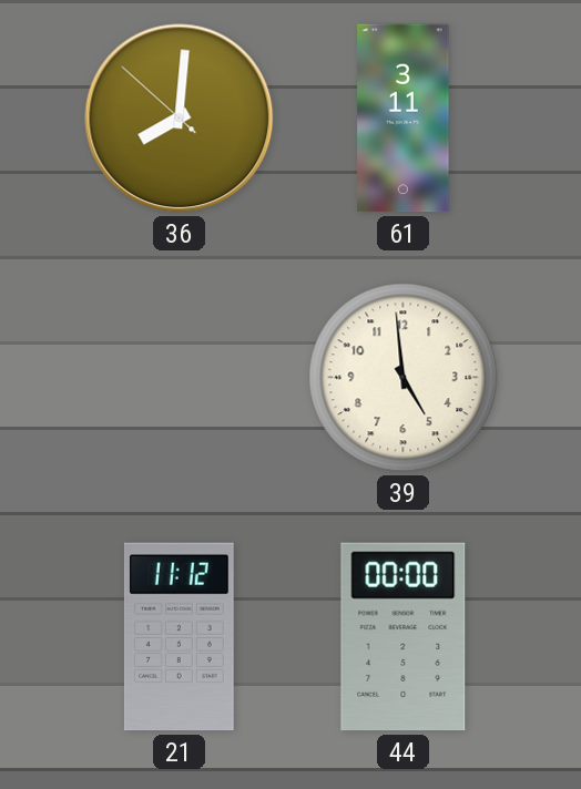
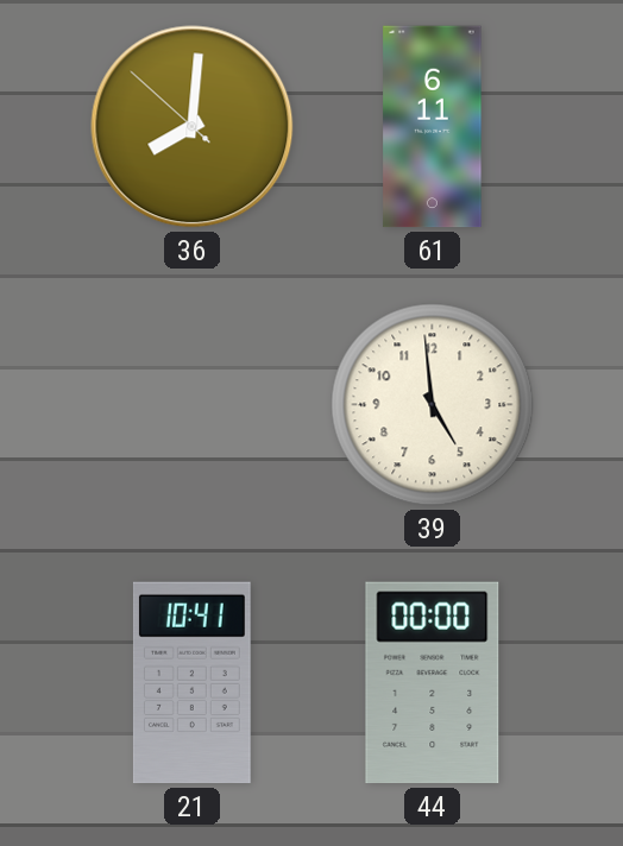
61: 3:11 -> 6:11
21: 11:12 -> 10:41
